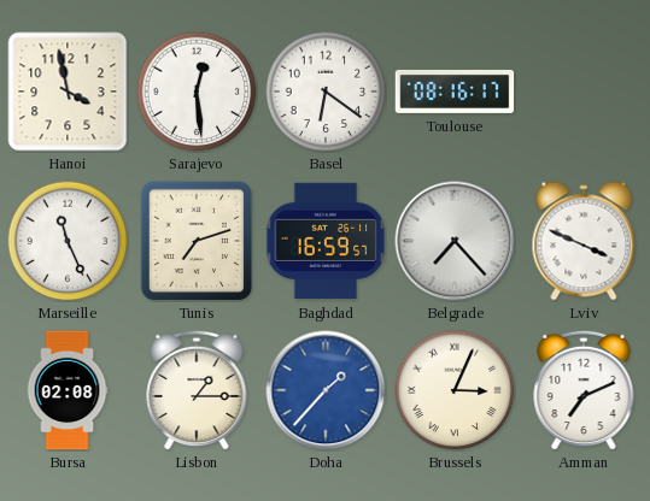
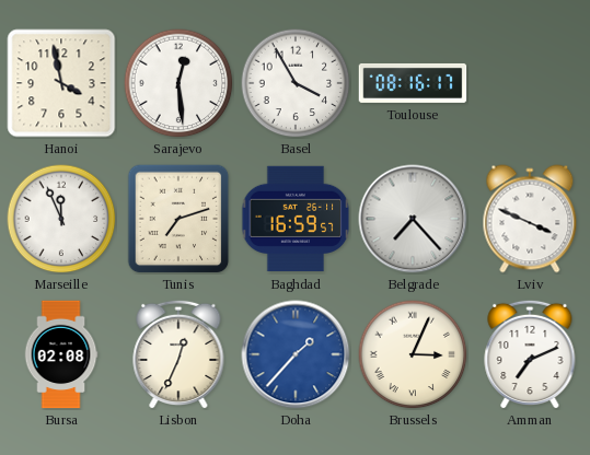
Basel: 6:21 -> 3:55
Marseille: 11:26 -> 11:56
Lisbon: 1:15 -> 12:34
